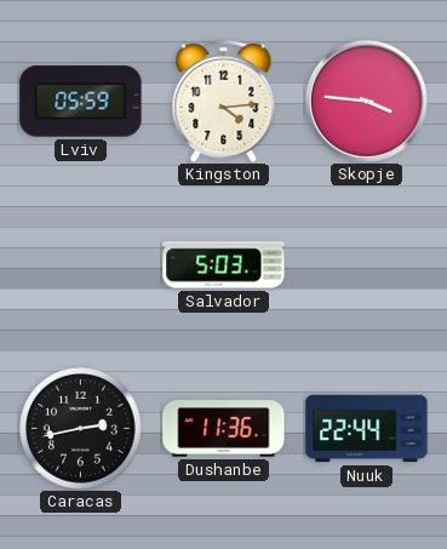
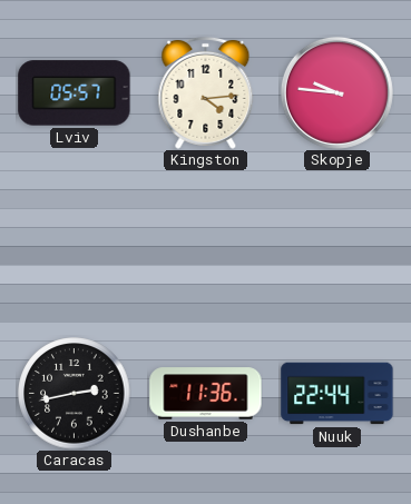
Lviv: 05:59 -> 05:57
Skopje: 3:46 -> 9:46
Salvador: 5:03 -> none
